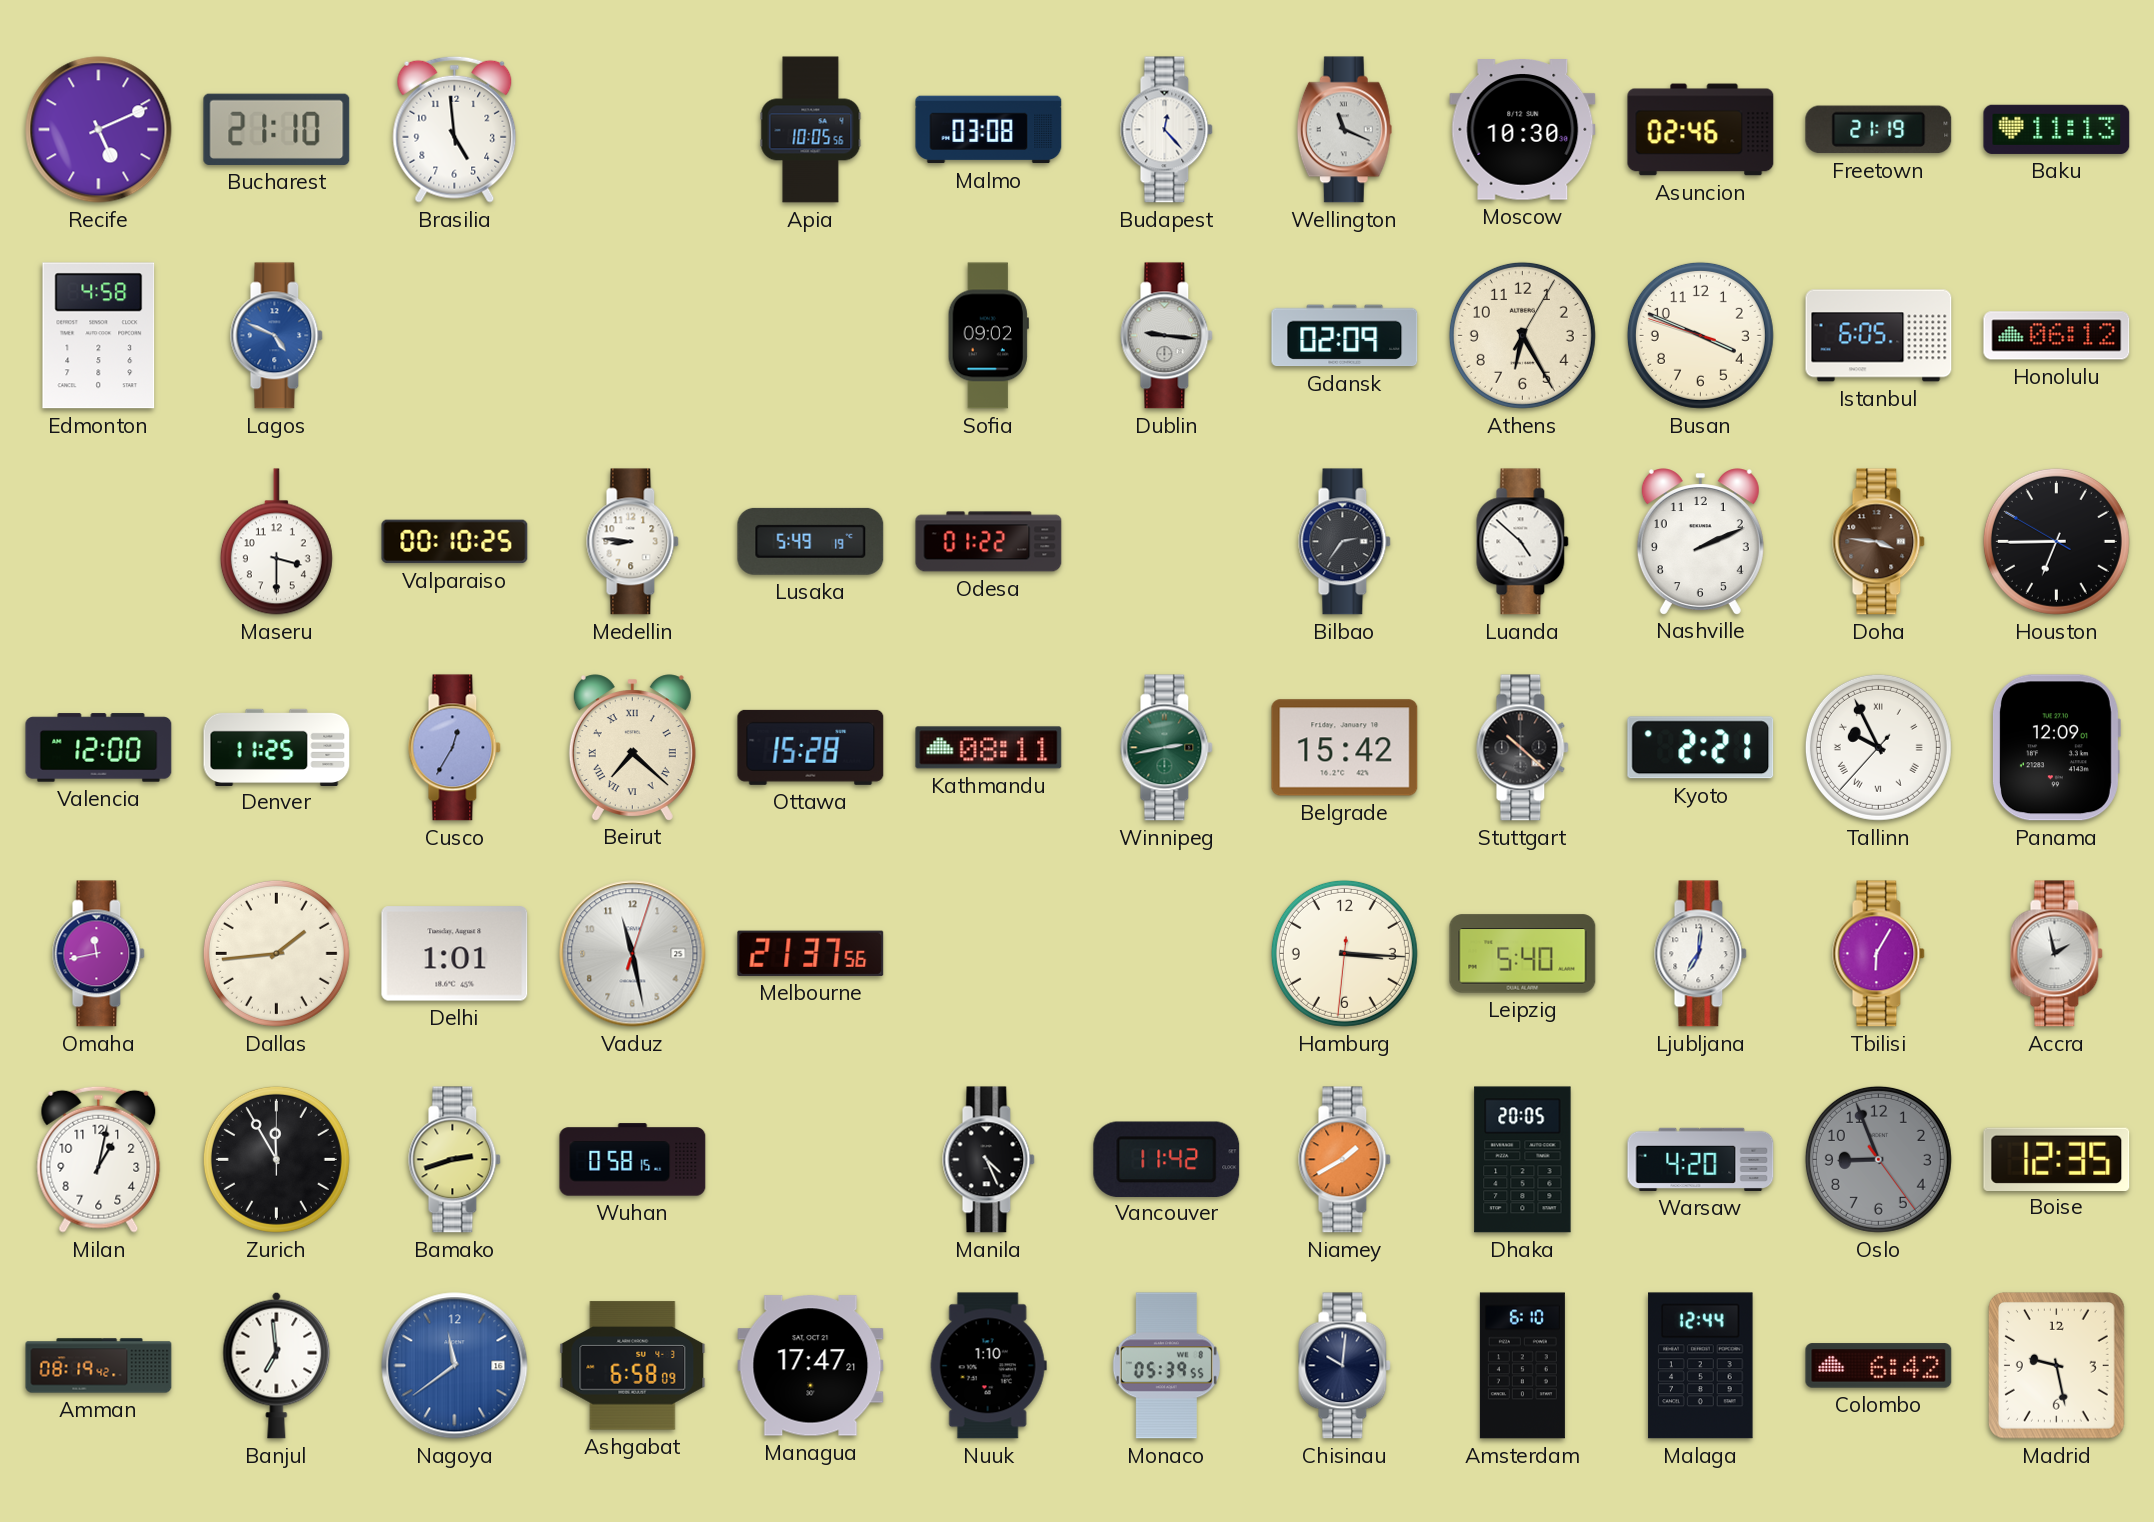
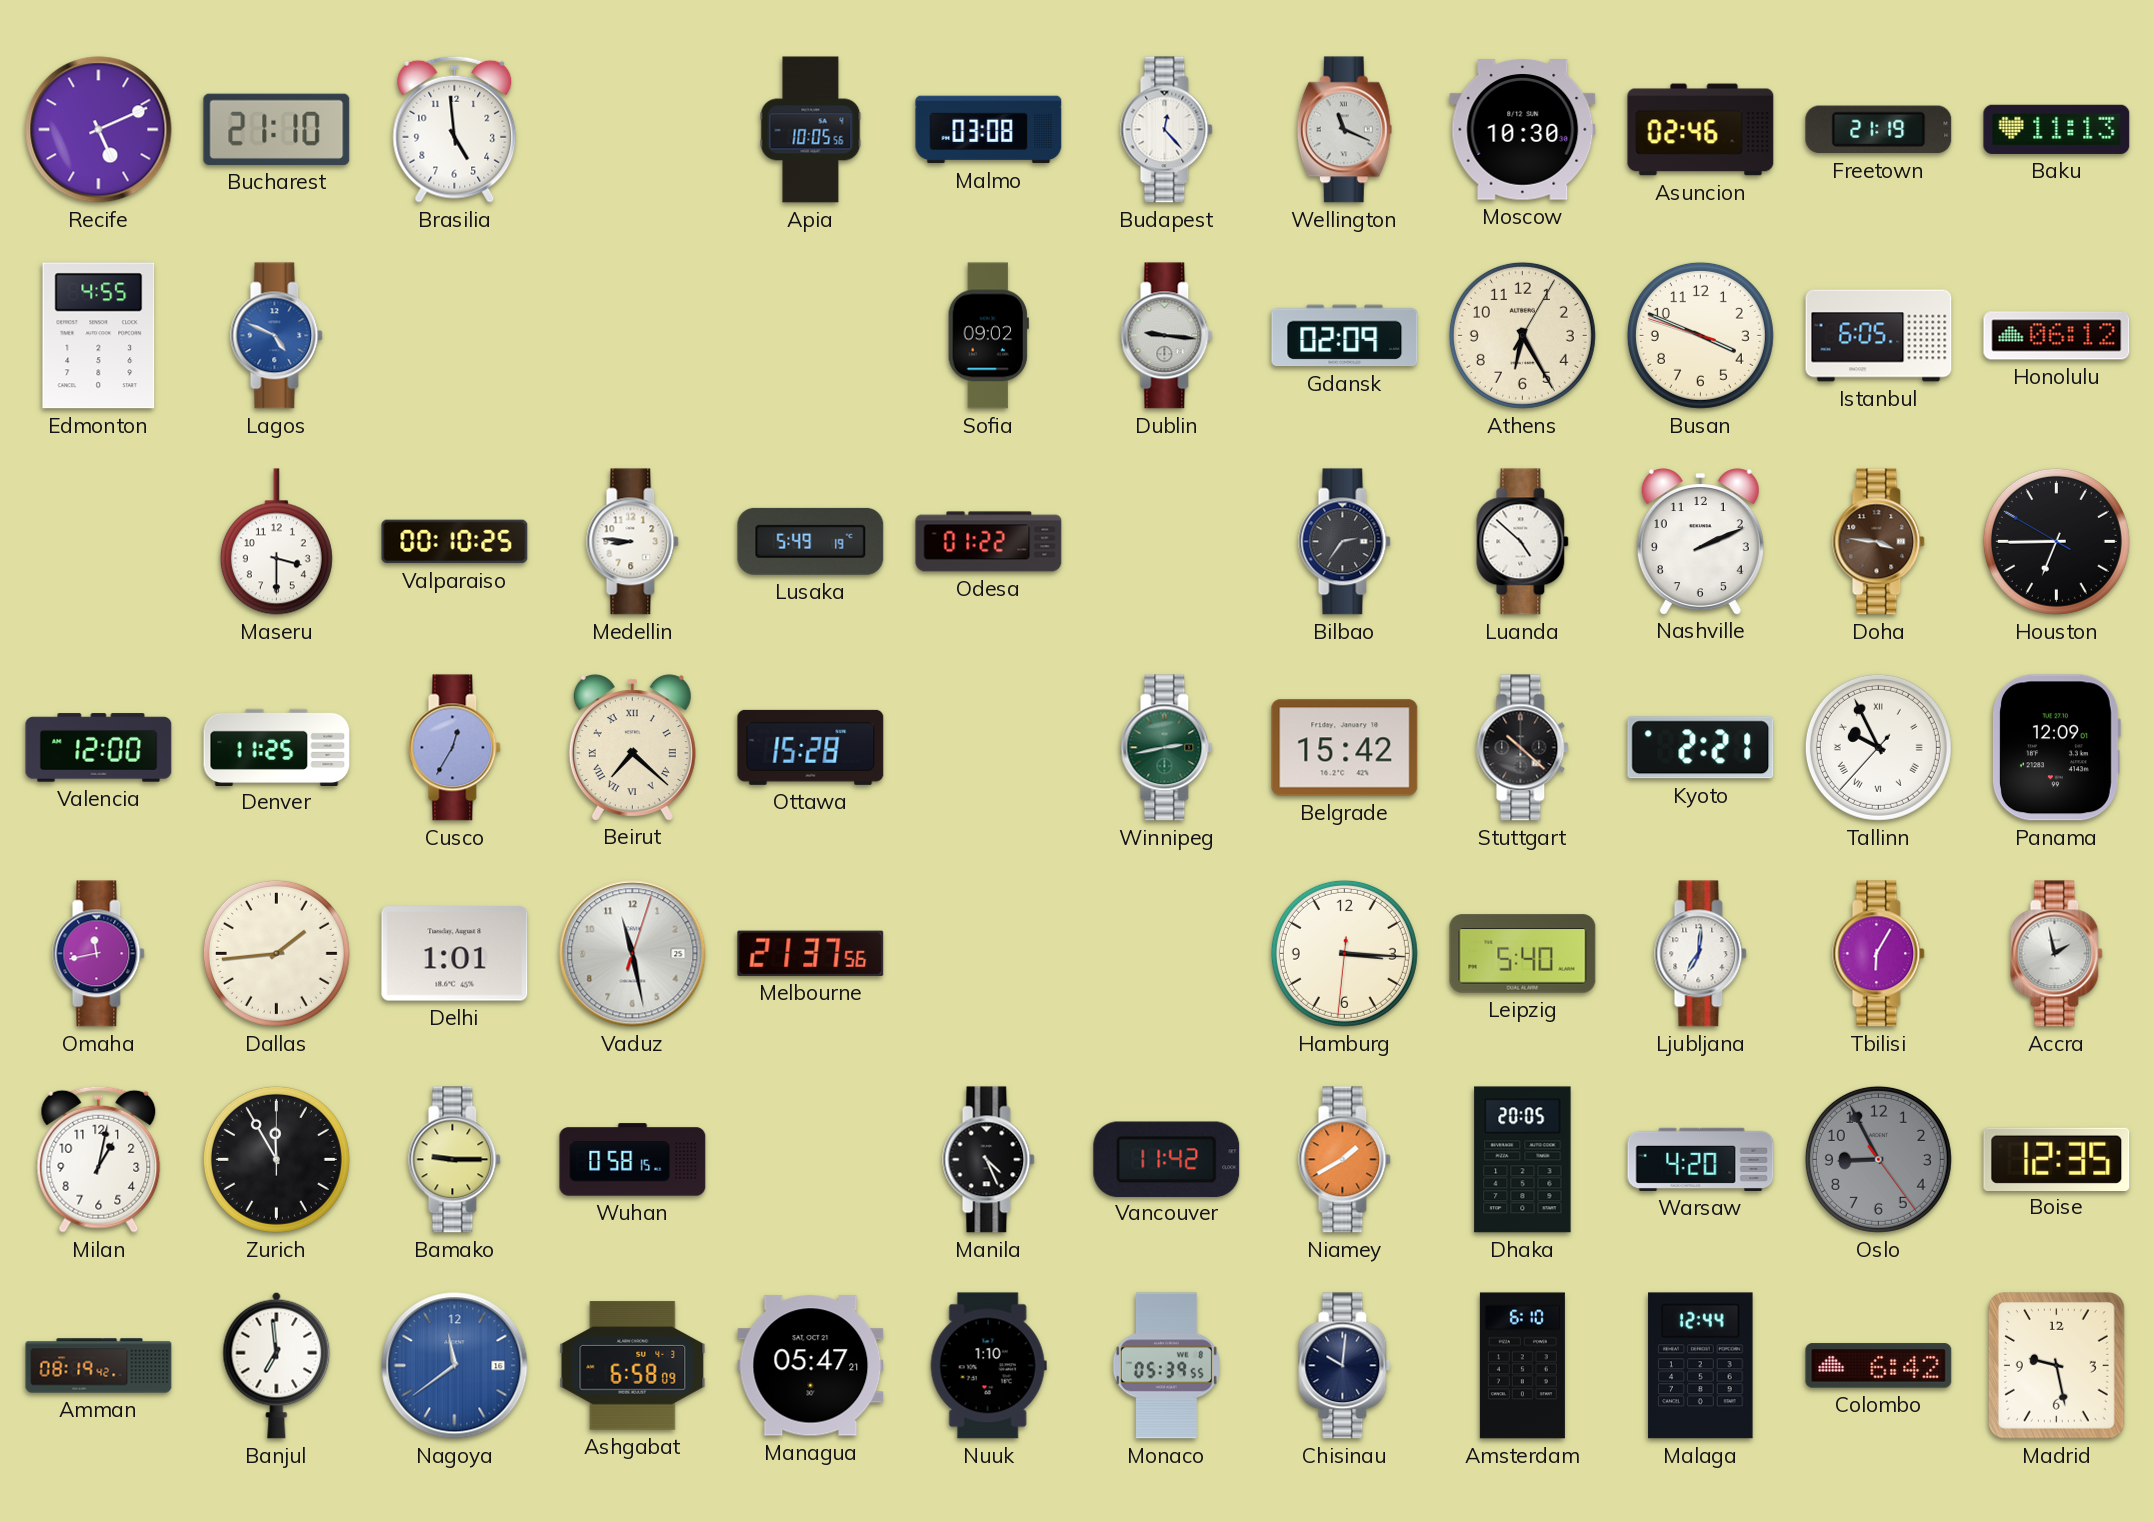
Edmonton: 4:58 -> 4:55
Kathmandu: 08:11 -> none
Bamako: 2:42 -> 9:15
Oslo: 8:56 -> 8:55
Managua: 17:47 -> 05:47
